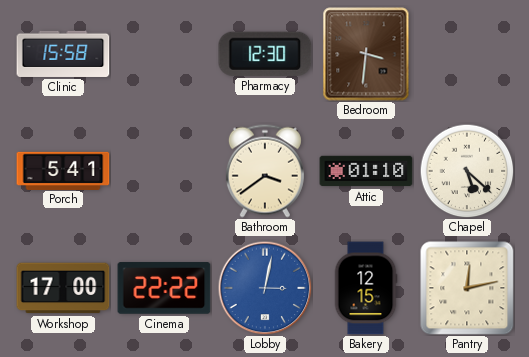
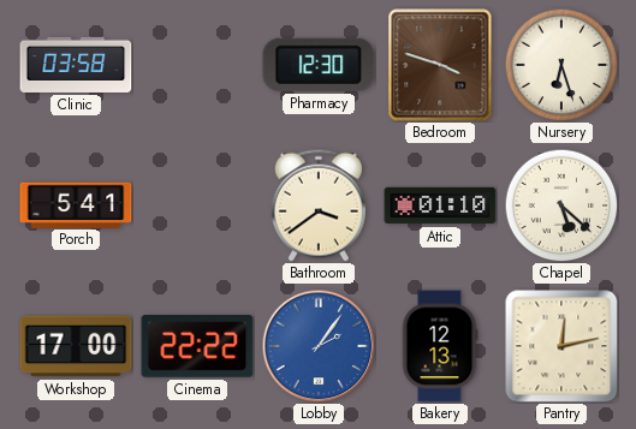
Clinic: 15:58 -> 03:58
Bedroom: 3:31 -> 3:48
Nursery: none -> 6:27
Lobby: 3:02 -> 2:06
Bakery: 12:15 -> 12:13
